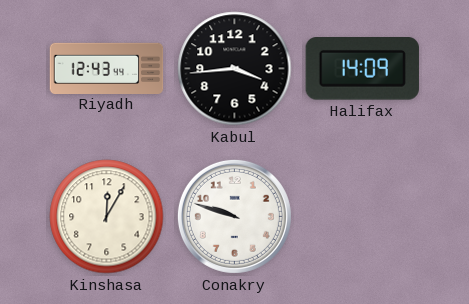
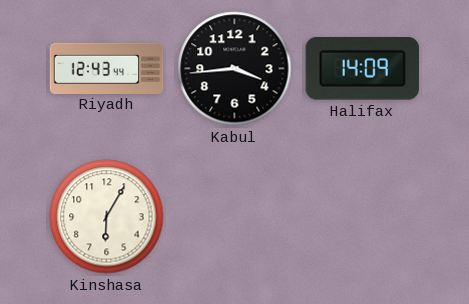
Kinshasa: 12:05 -> 6:05
Conakry: 9:48 -> none
